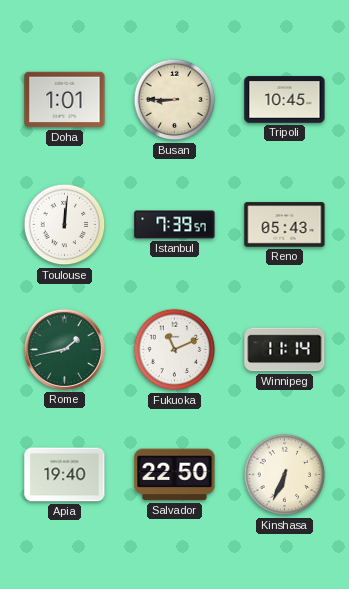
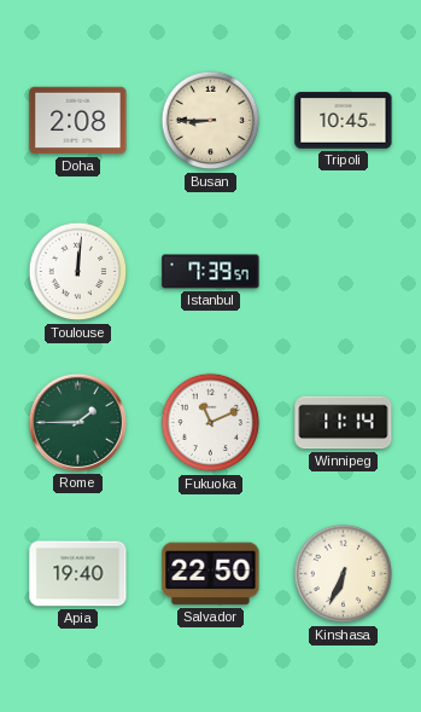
Doha: 1:01 -> 2:08
Reno: 05:43 -> none
Rome: 1:43 -> 1:45
